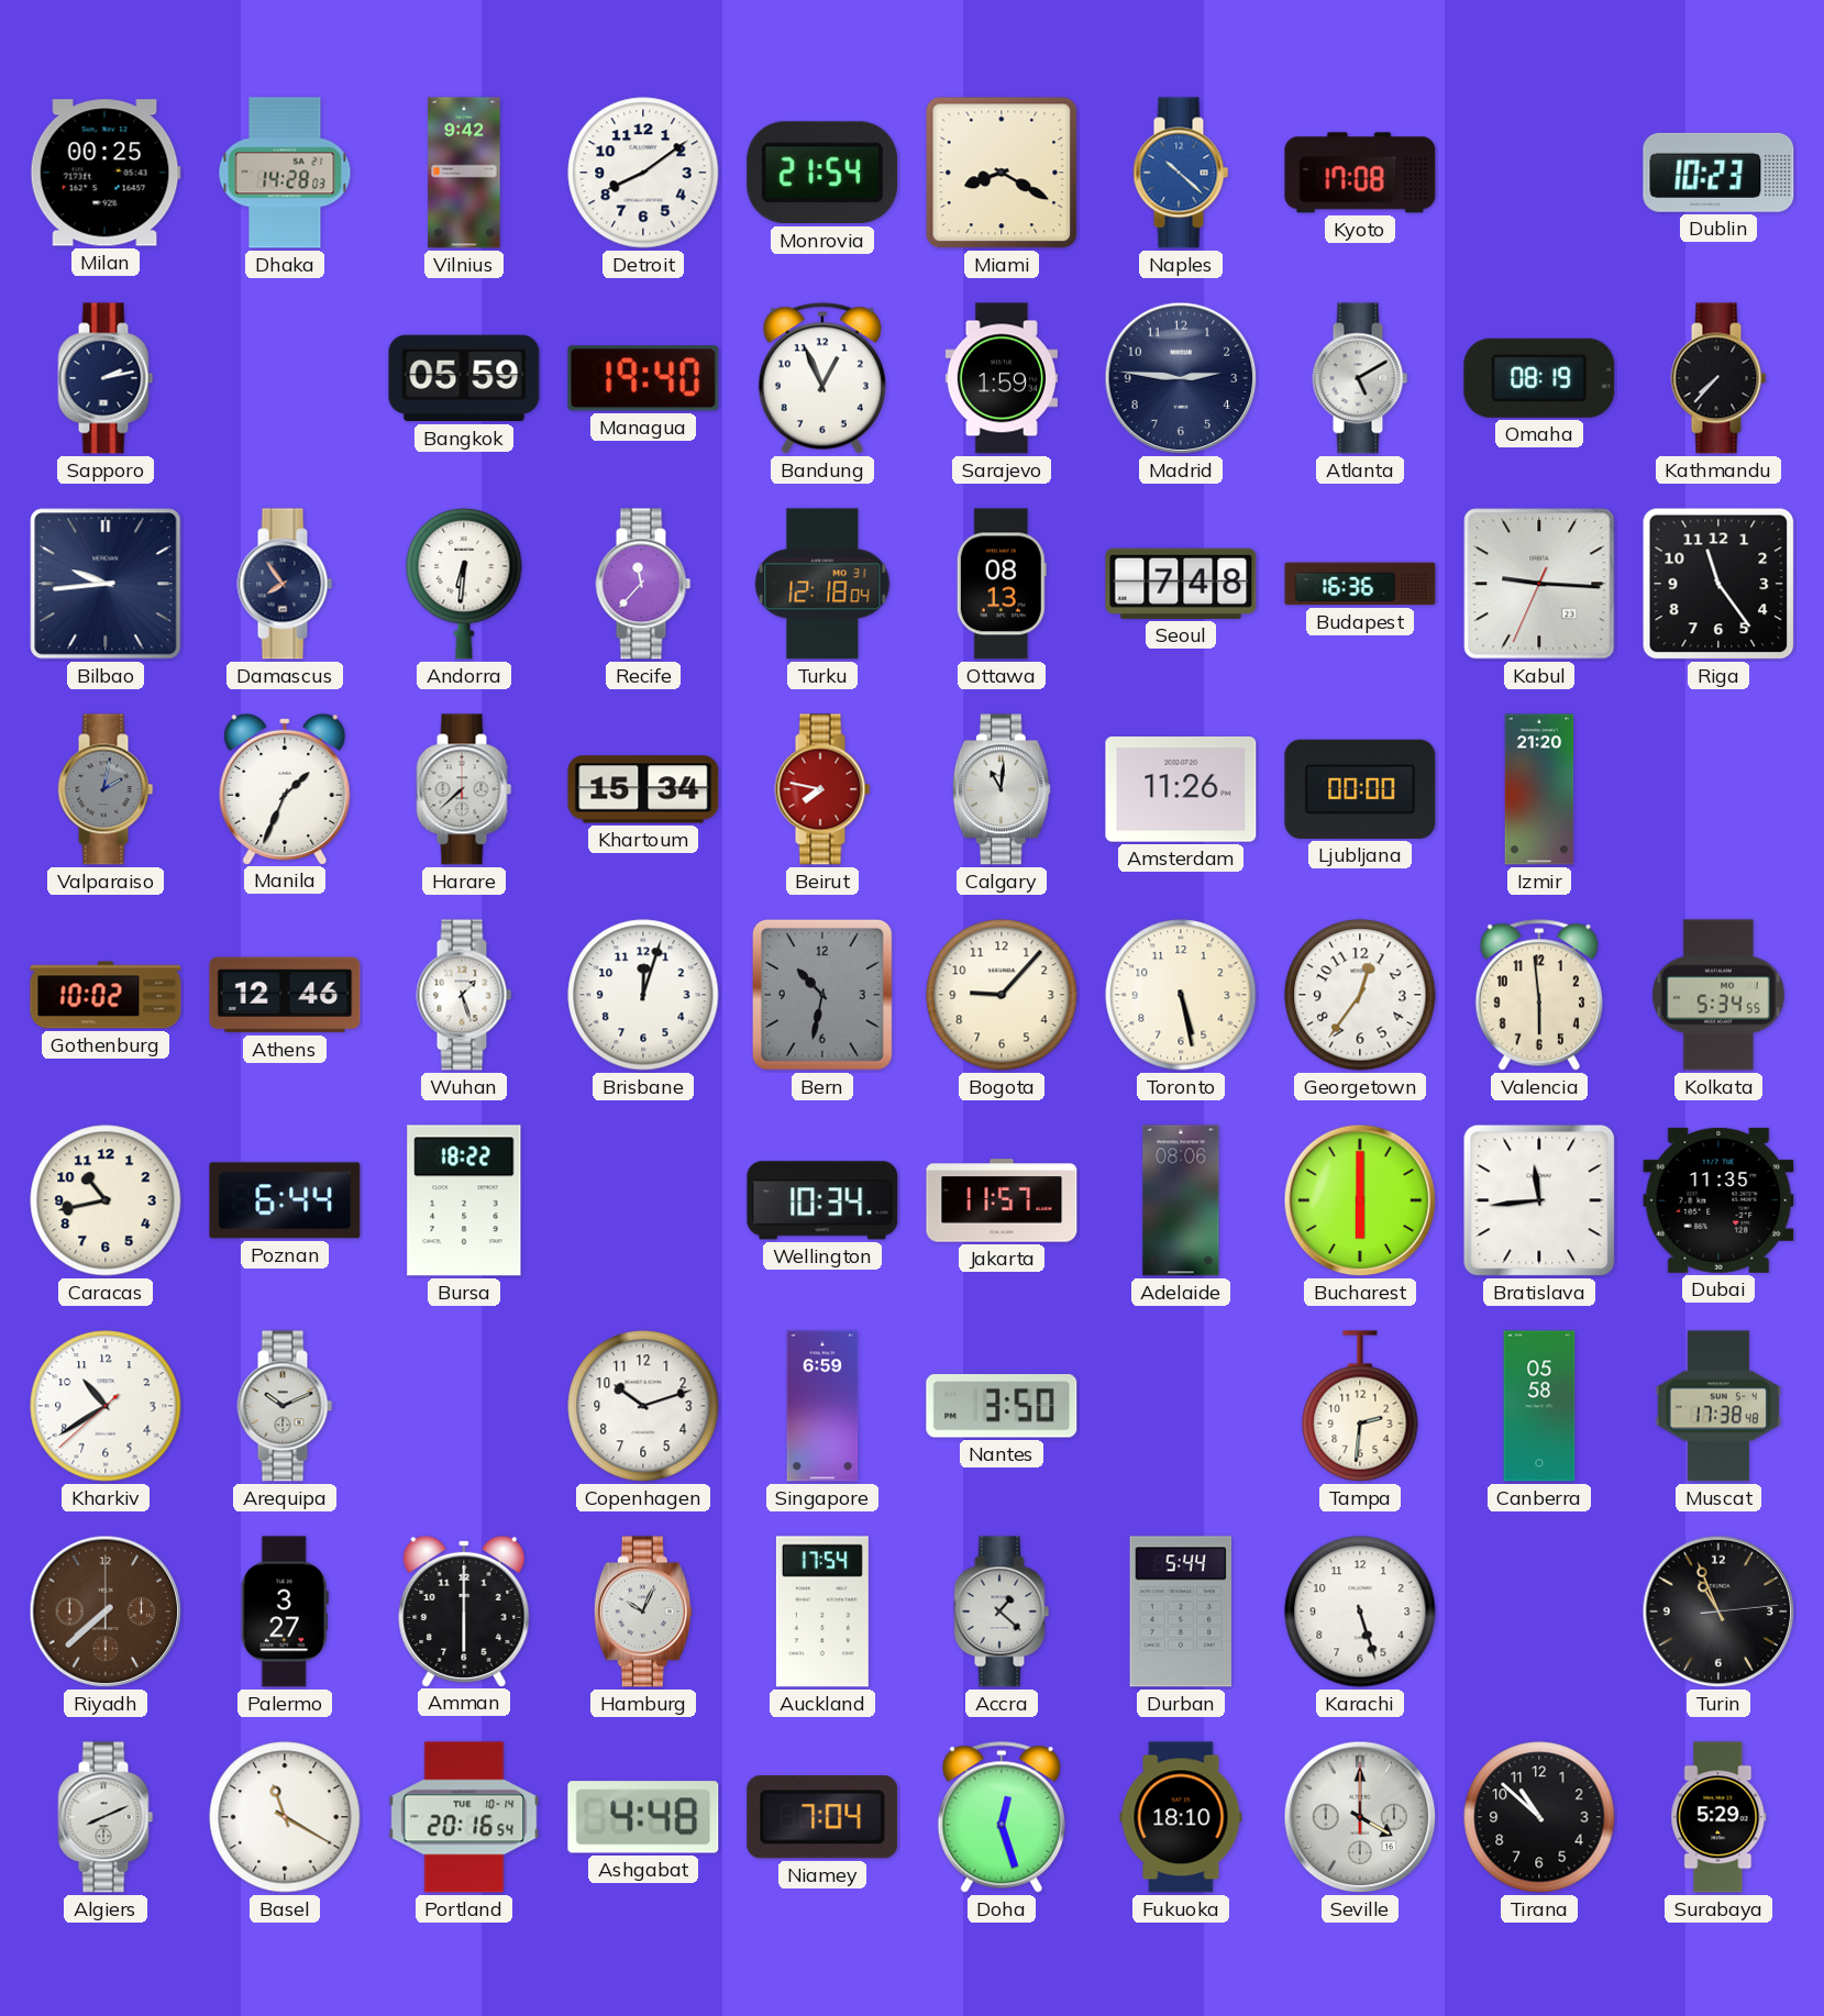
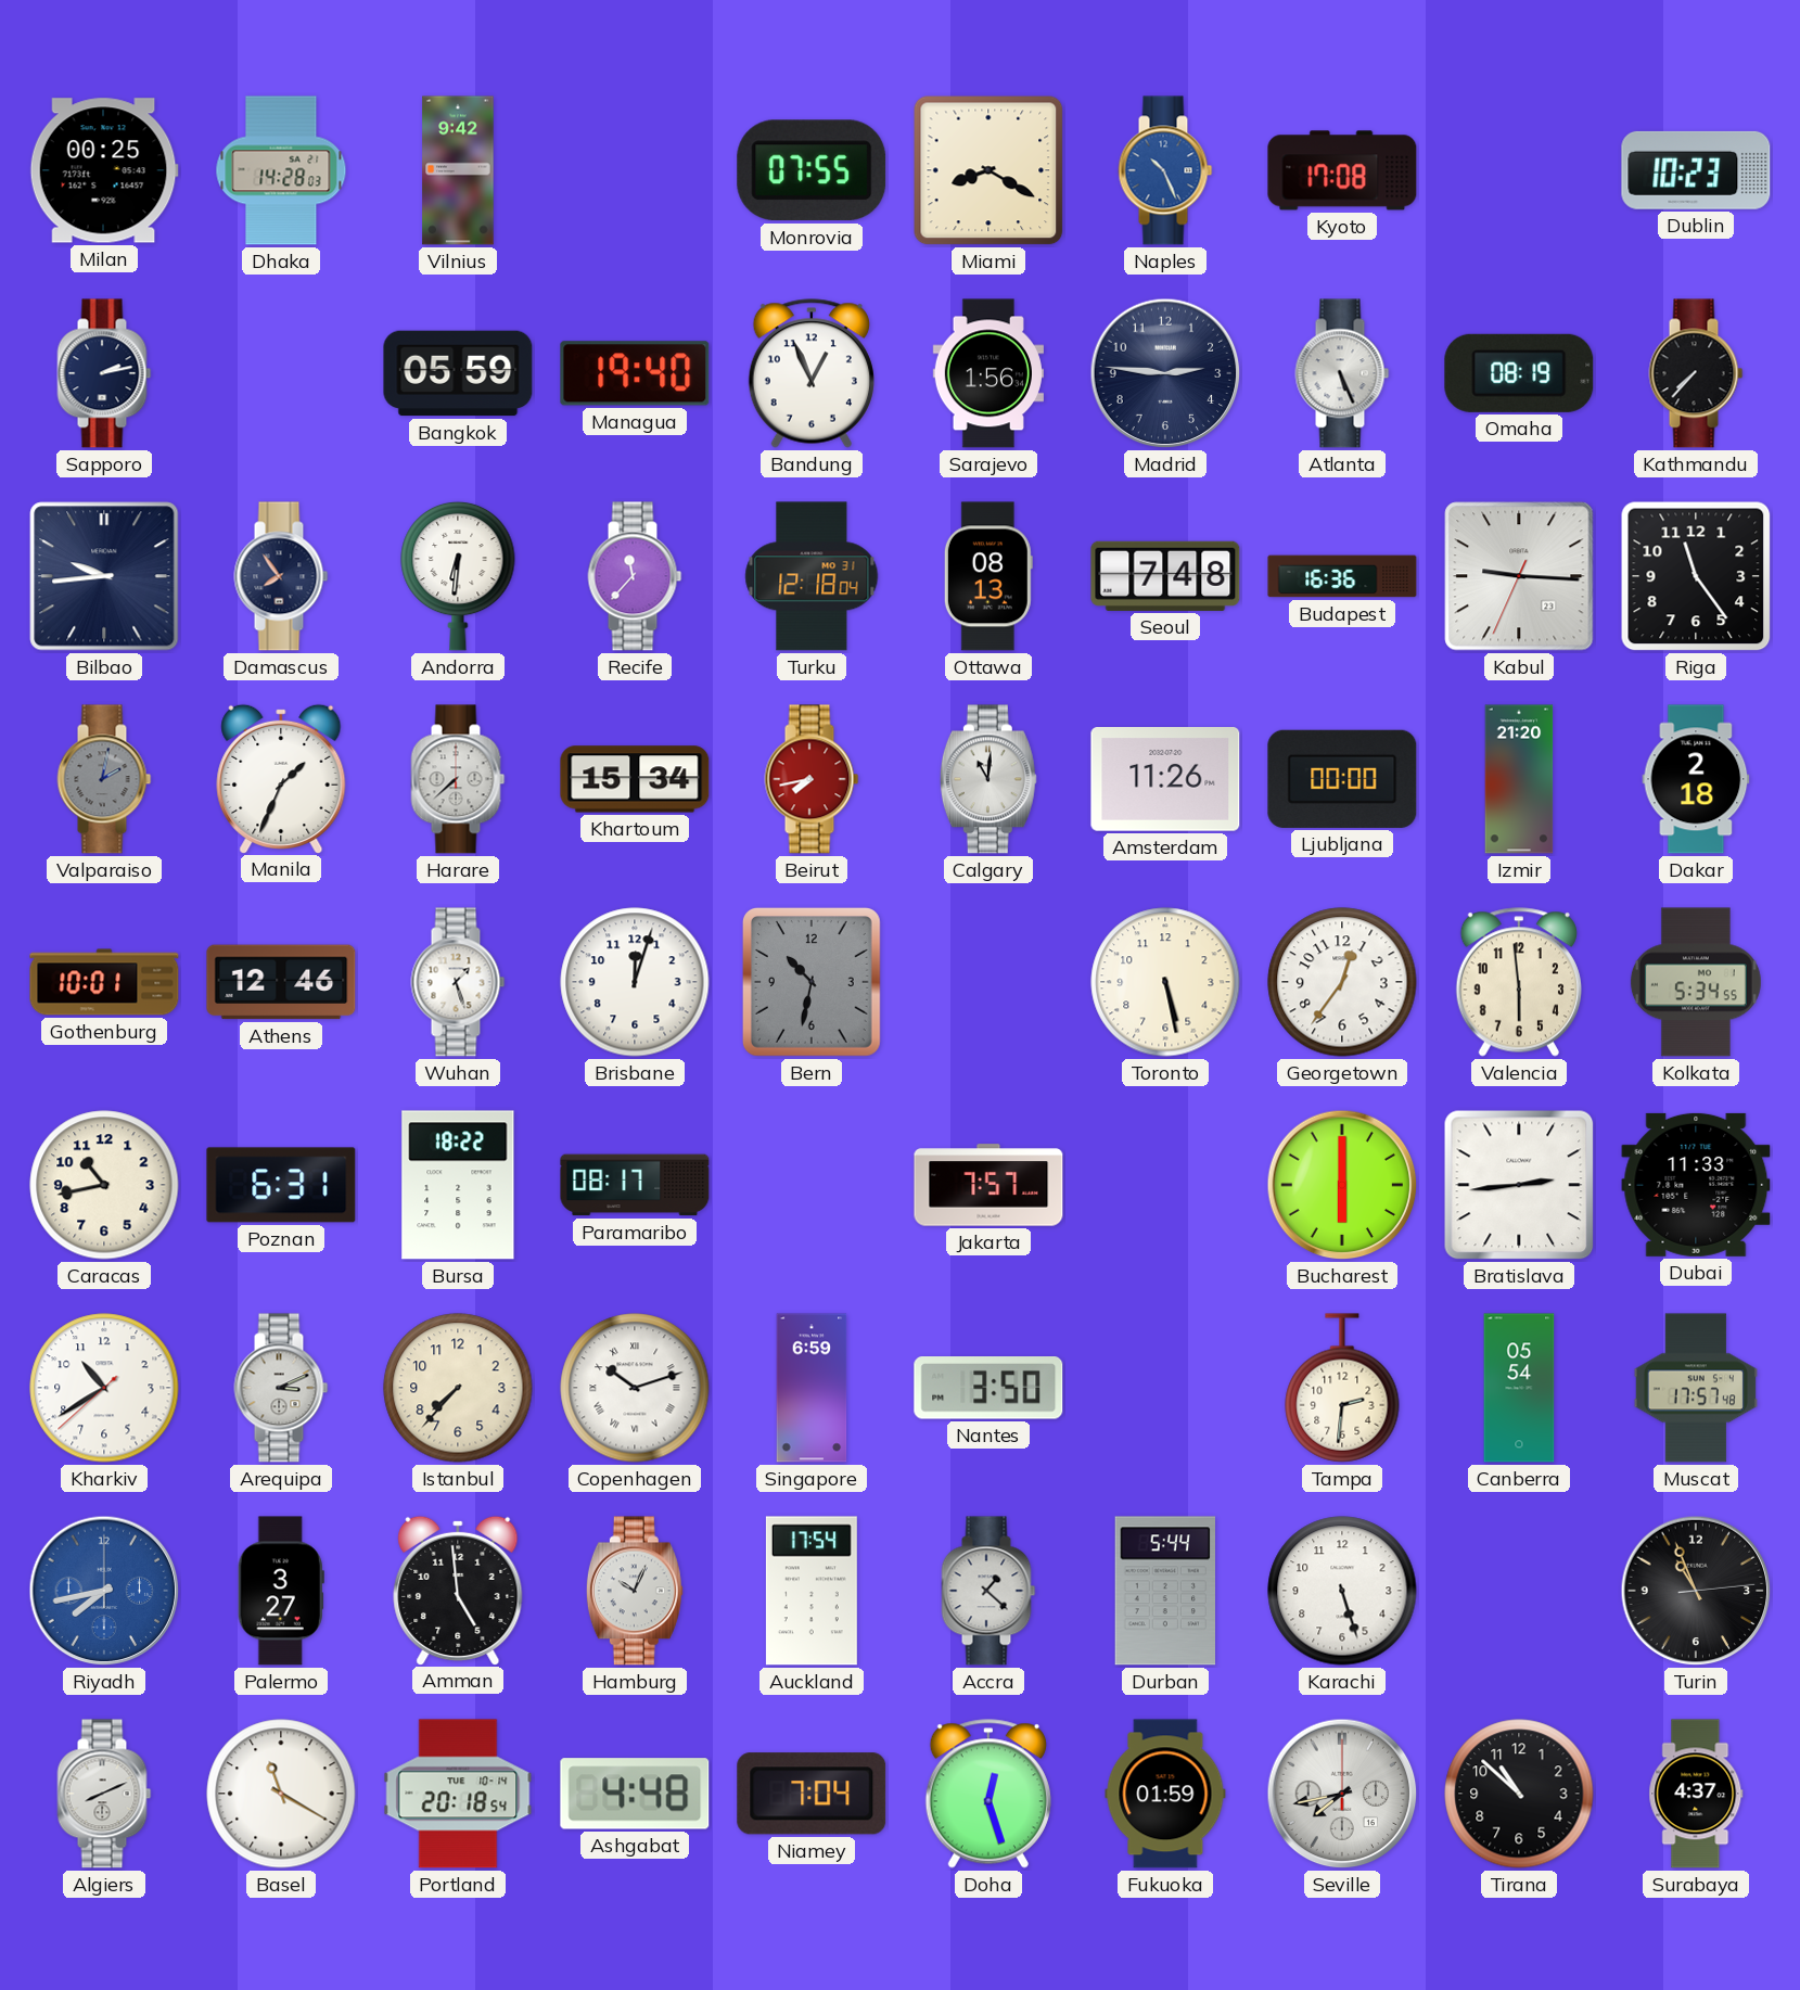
Detroit: 8:09 -> none
Monrovia: 21:54 -> 07:55
Naples: 10:22 -> 10:26
Sarajevo: 1:59 -> 1:56
Atlanta: 5:10 -> 5:26
Beirut: 7:47 -> 7:43
Dakar: none -> 2:18
Gothenburg: 10:02 -> 10:01
Bogota: 9:07 -> none
Poznan: 6:44 -> 6:31
Paramaribo: none -> 08:17
Wellington: 10:34 -> none
Jakarta: 11:57 -> 7:57
Adelaide: 08:06 -> none
Bratislava: 11:44 -> 2:44
Dubai: 11:35 -> 11:33
Arequipa: 10:11 -> 3:11
Istanbul: none -> 7:37
Copenhagen numerals: Arabic -> Roman
Canberra: 05:58 -> 05:54
Muscat: 17:38 -> 17:57
Riyadh: 7:38 -> 7:43
Riyadh dial: brown -> blue
Amman: 6:00 -> 4:59
Portland: 20:16 -> 20:18
Fukuoka: 18:10 -> 01:59
Seville: 4:00 -> 7:43
Surabaya: 5:29 -> 4:37
